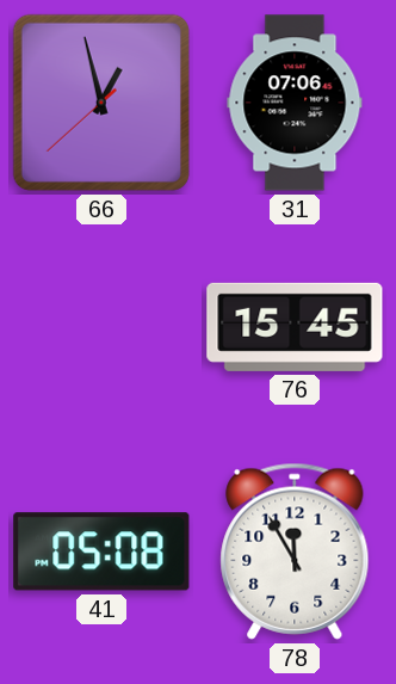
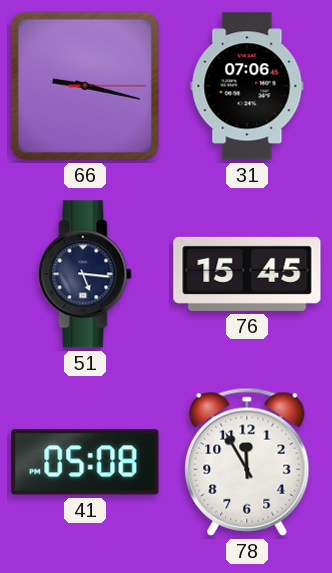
66: 12:57 -> 9:17
51: none -> 5:16
